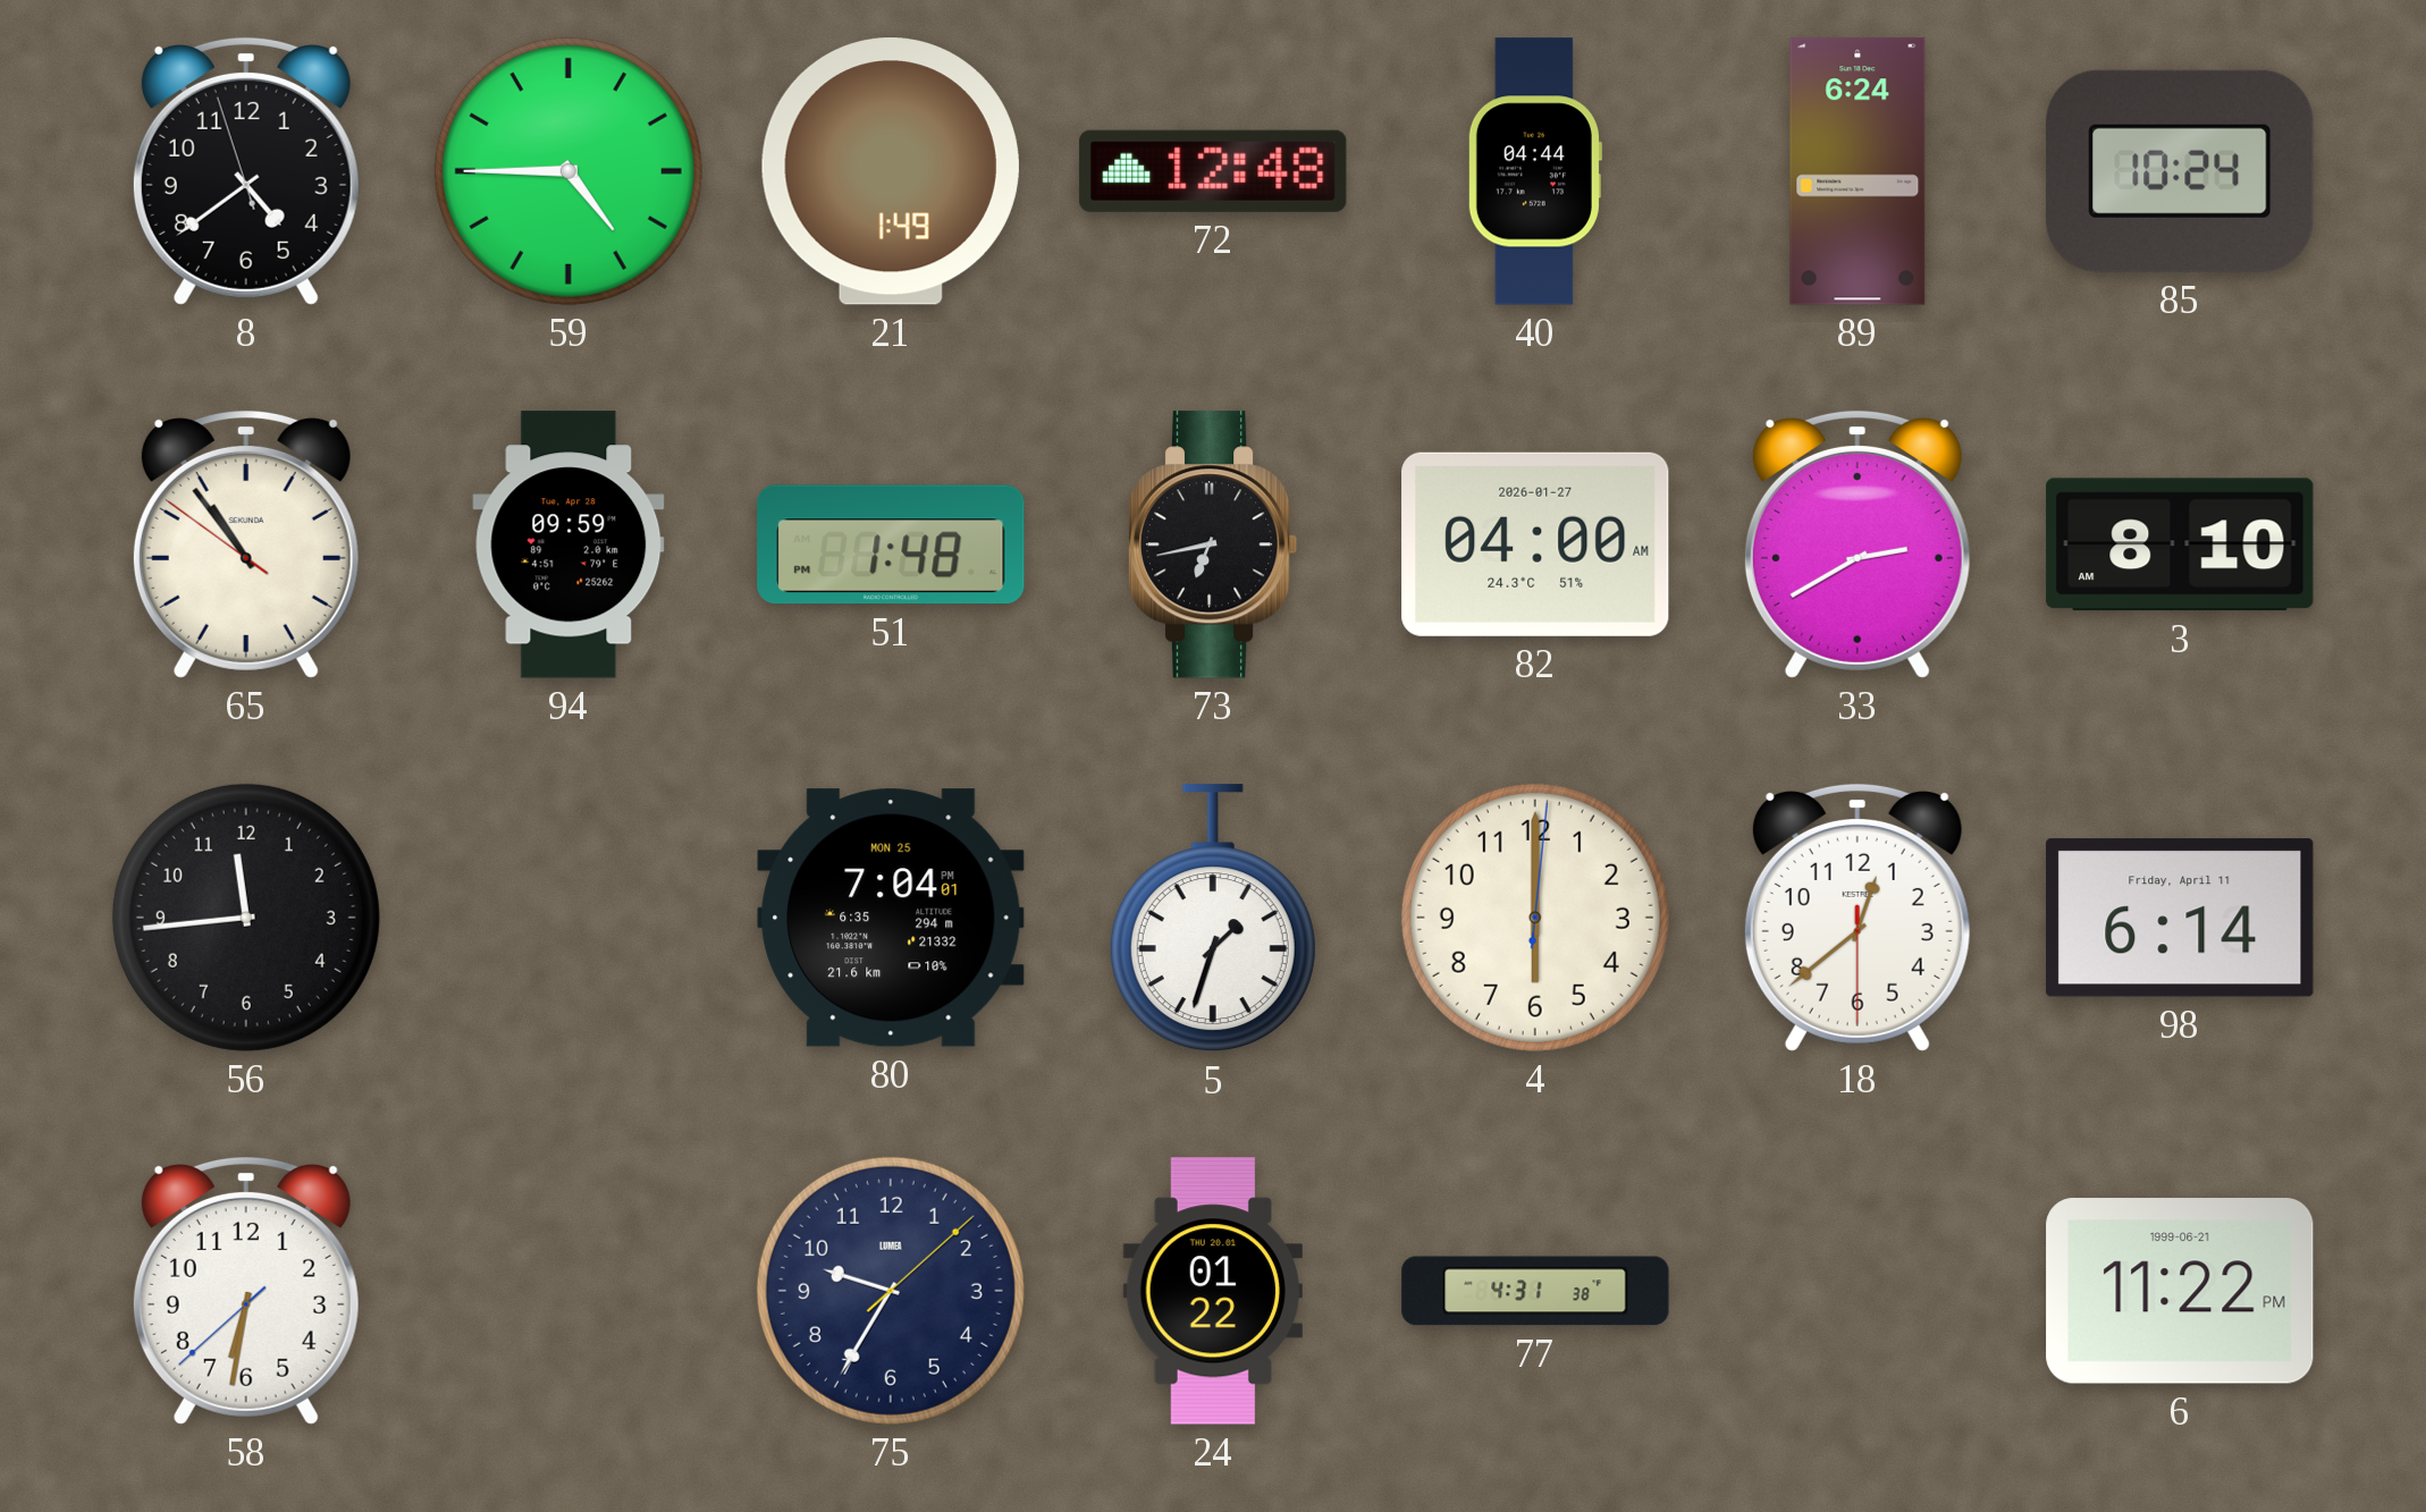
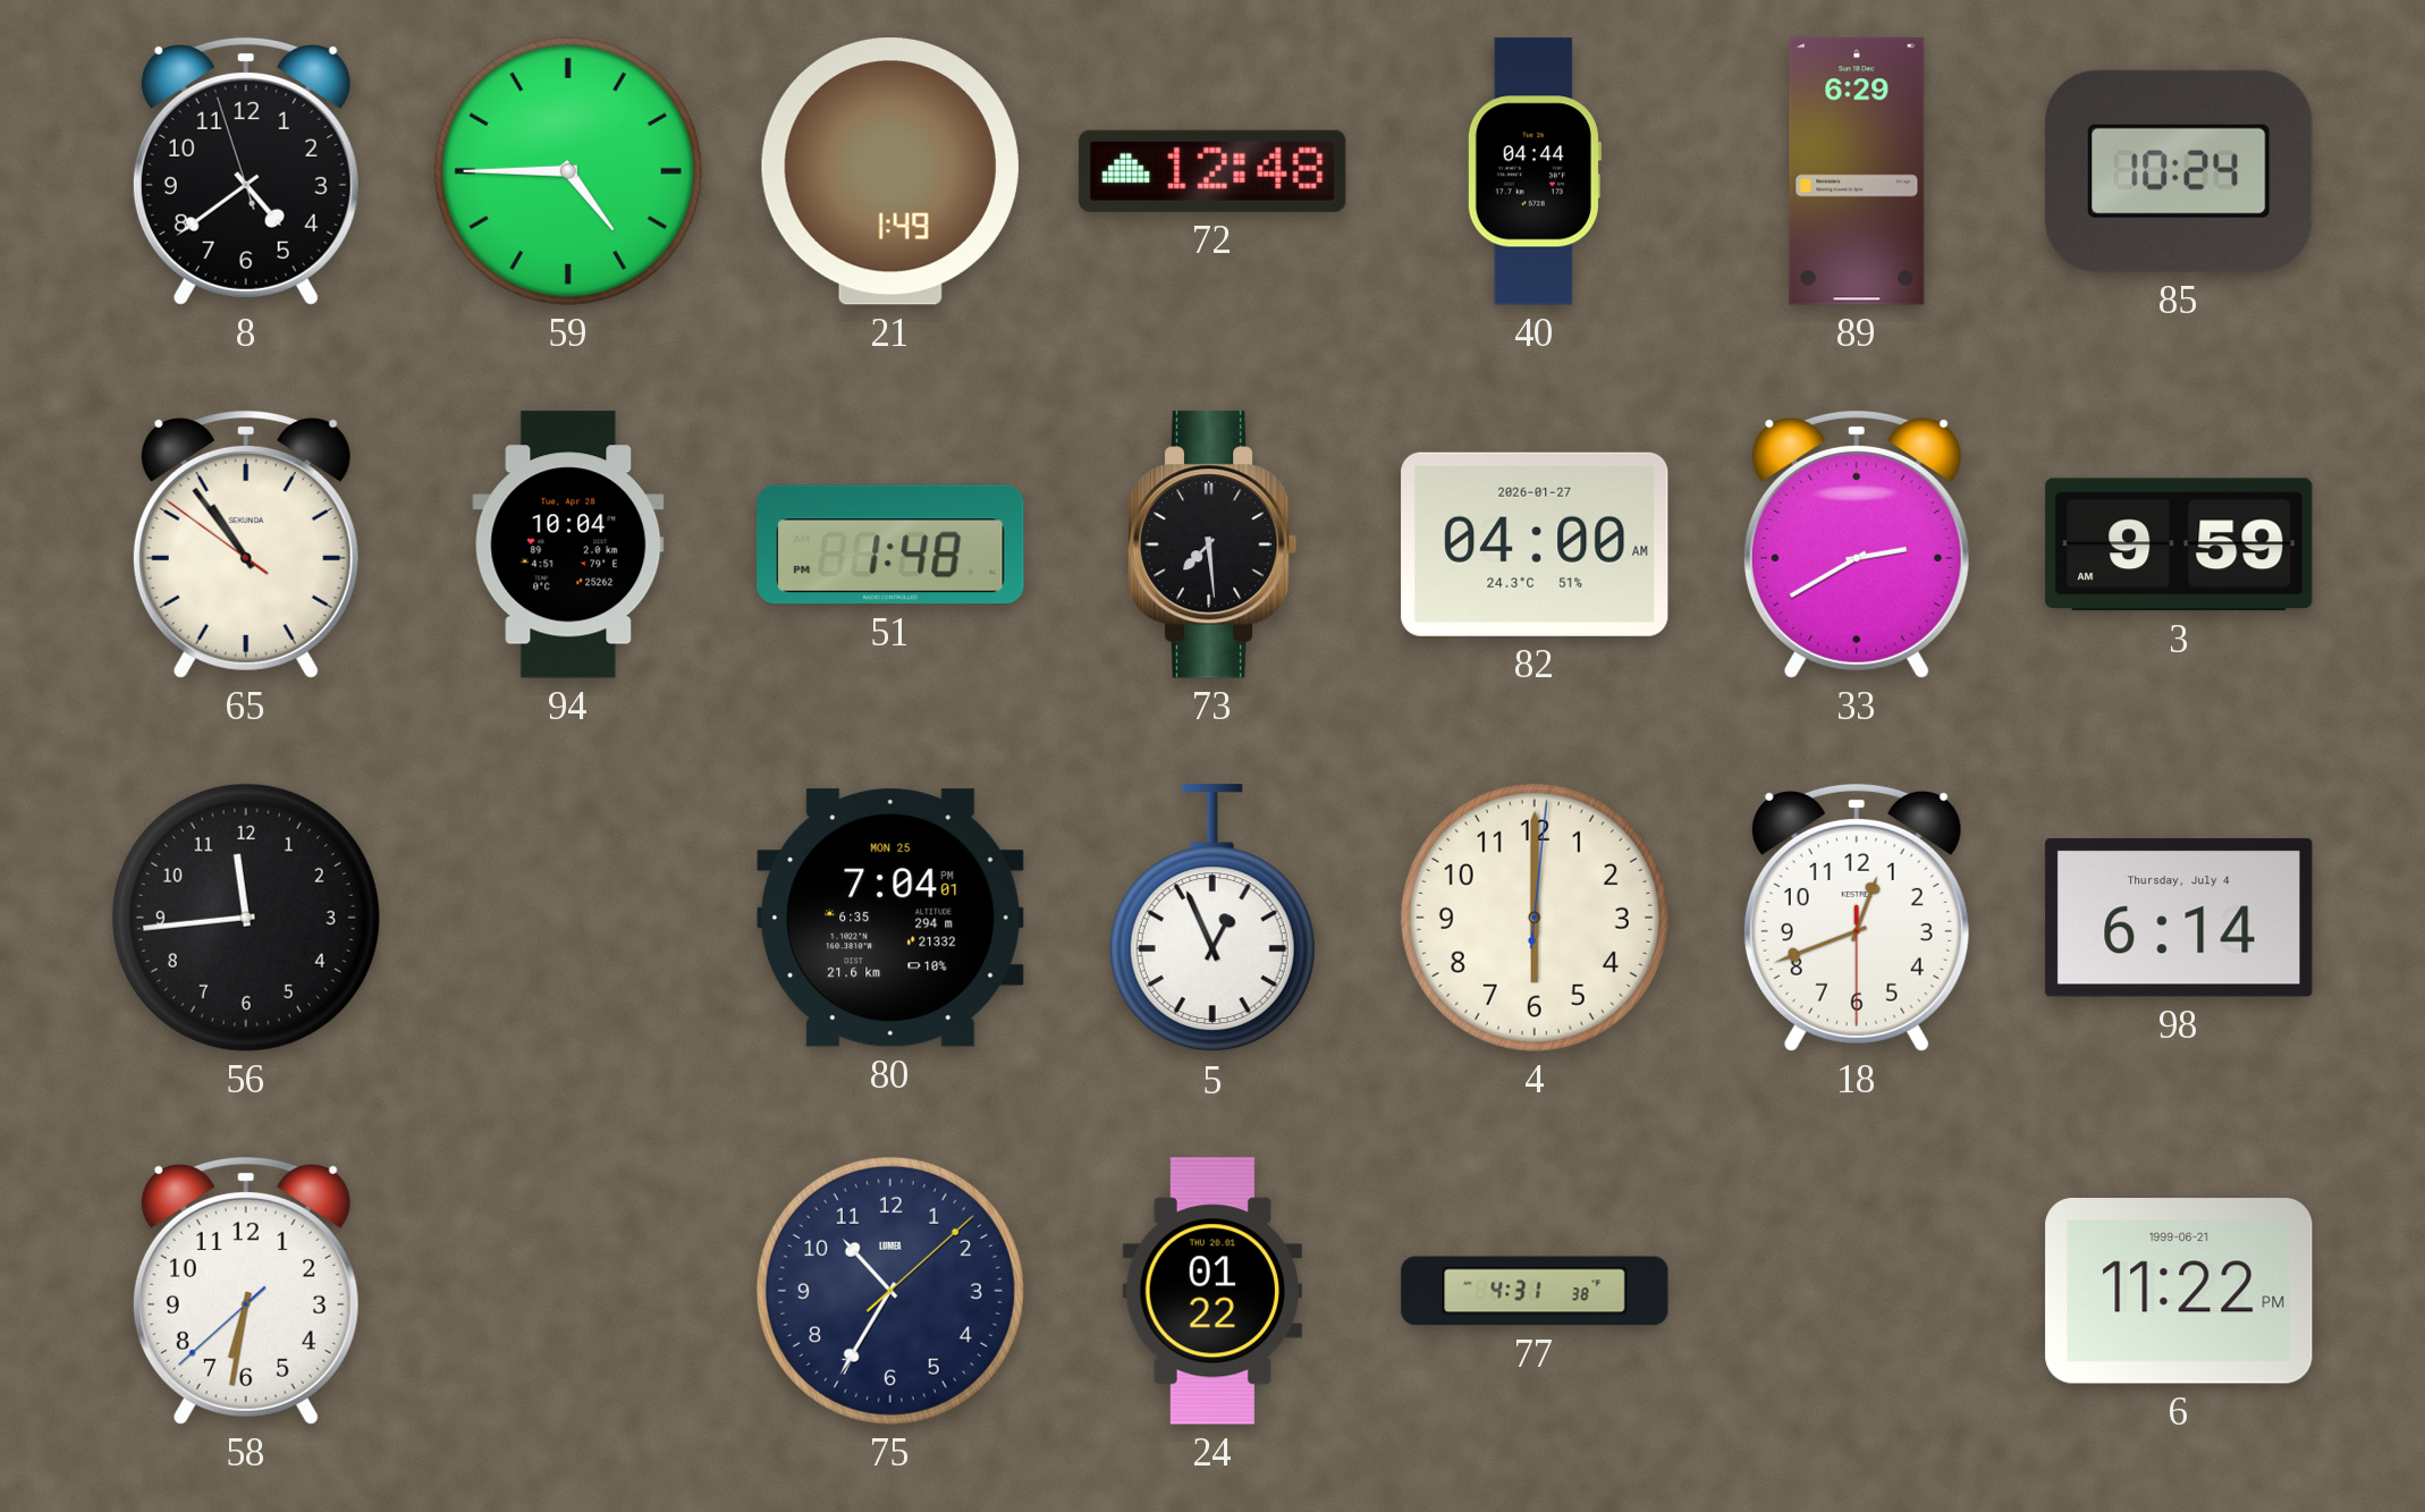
89: 6:24 -> 6:29
94: 09:59 -> 10:04
73: 6:43 -> 7:29
3: 8:10 -> 9:59
5: 1:33 -> 12:56
18: 12:38 -> 12:41
98 date: Friday, April 11 -> Thursday, July 4
75: 9:35 -> 10:35
